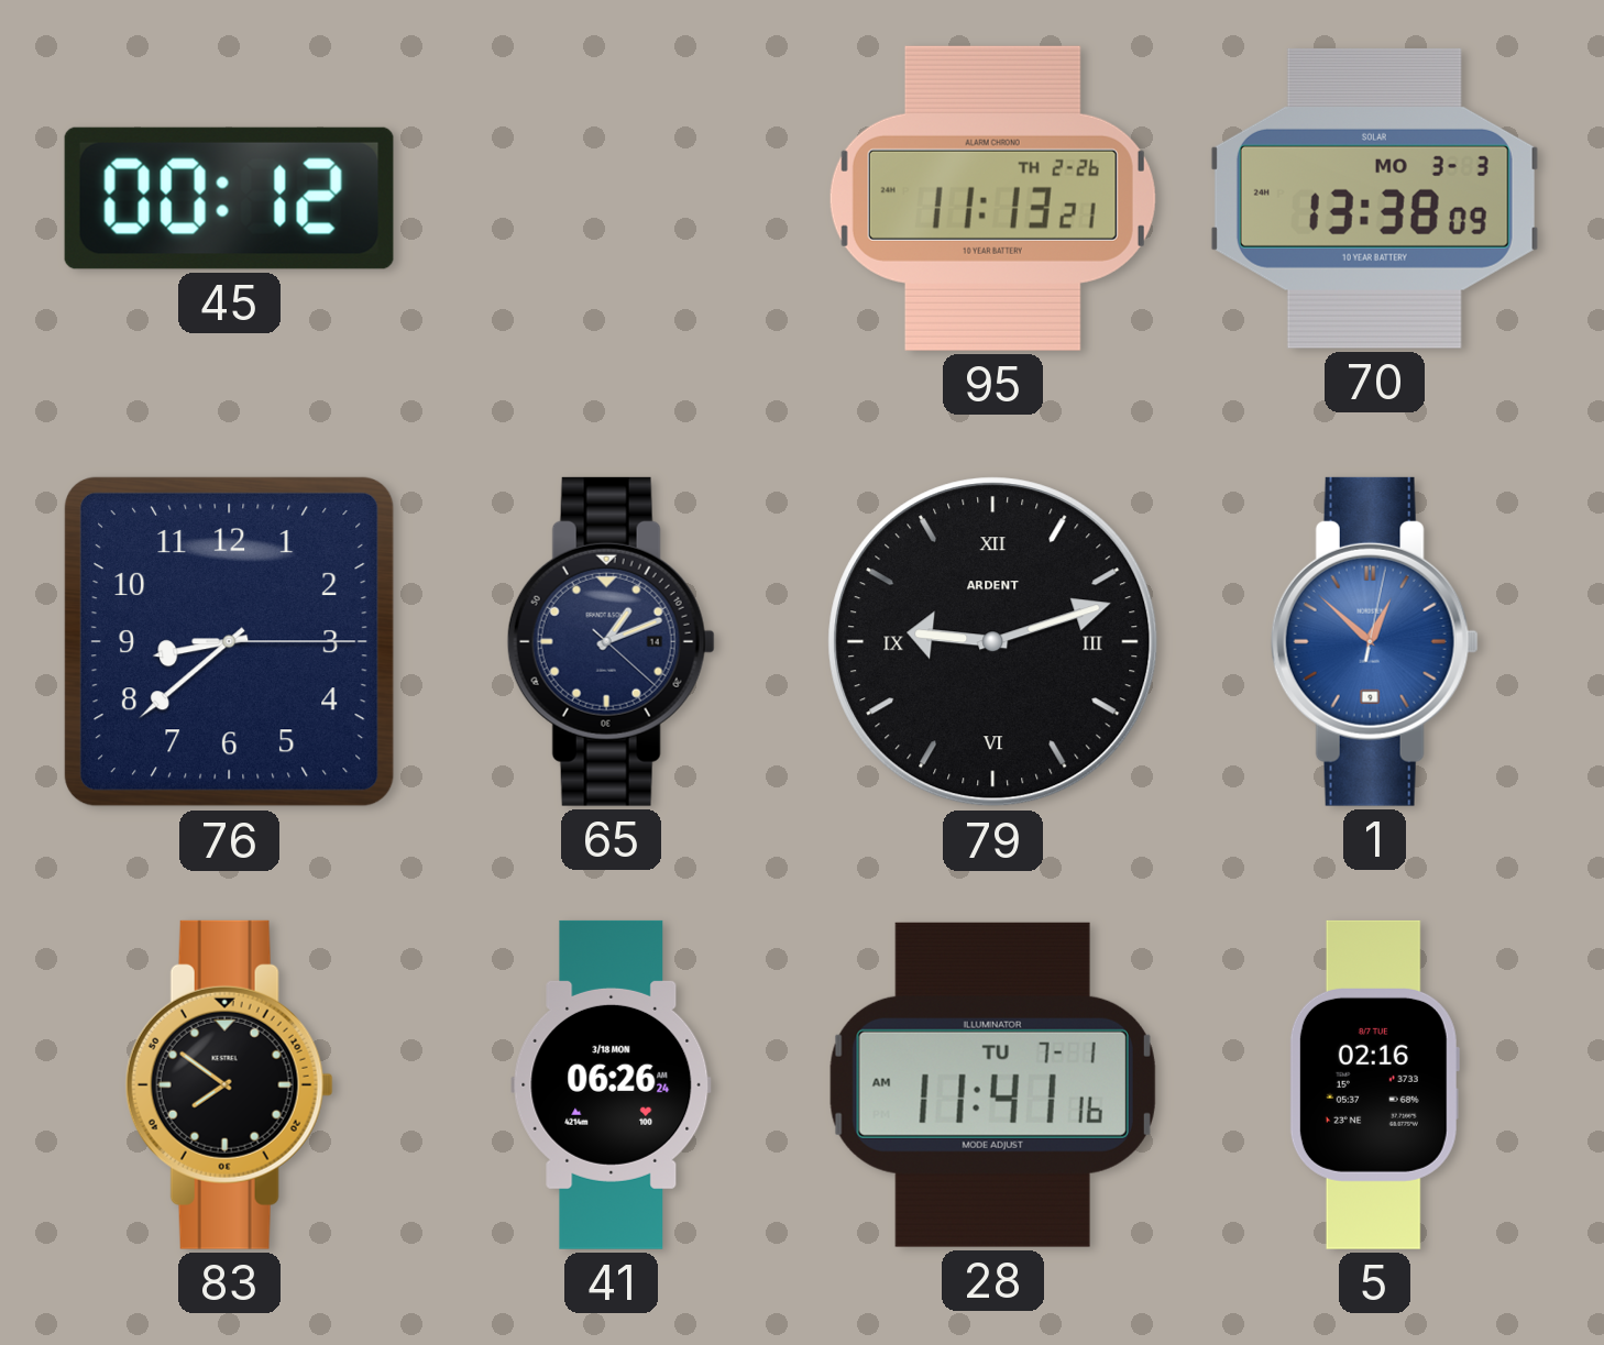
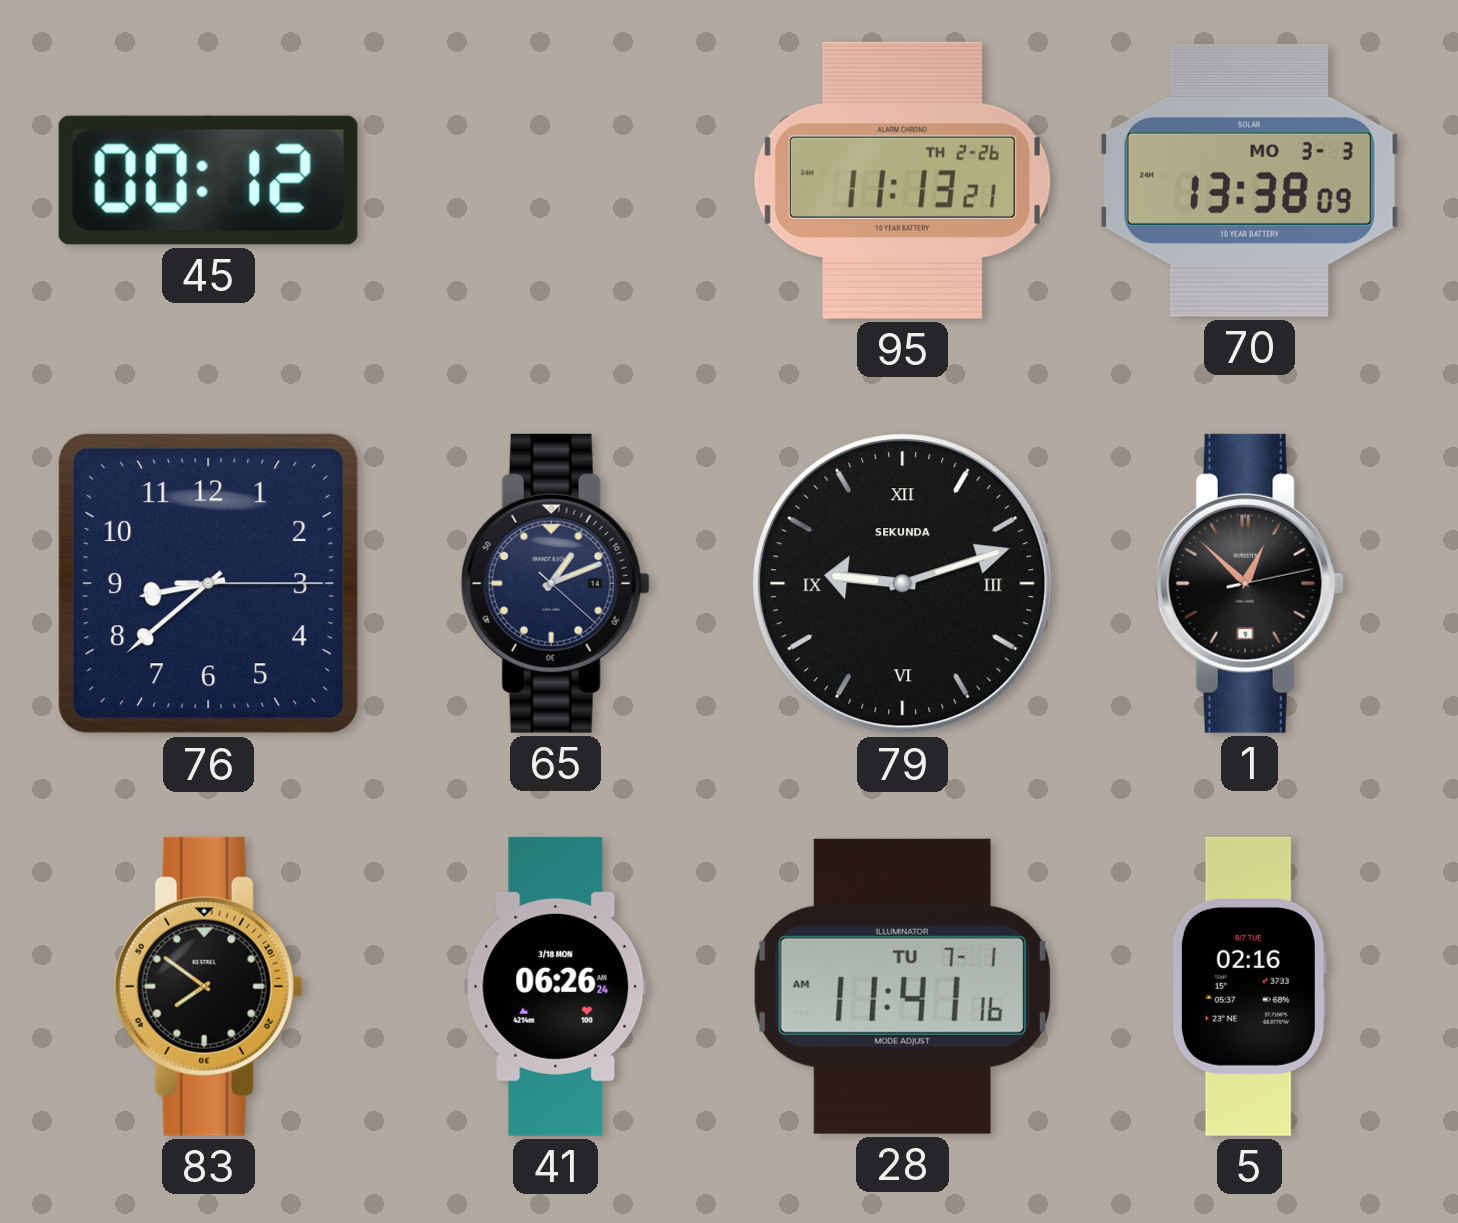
79 brand: ARDENT -> SEKUNDA
1: 12:52:02 -> 12:52:13
1 dial: blue -> black
